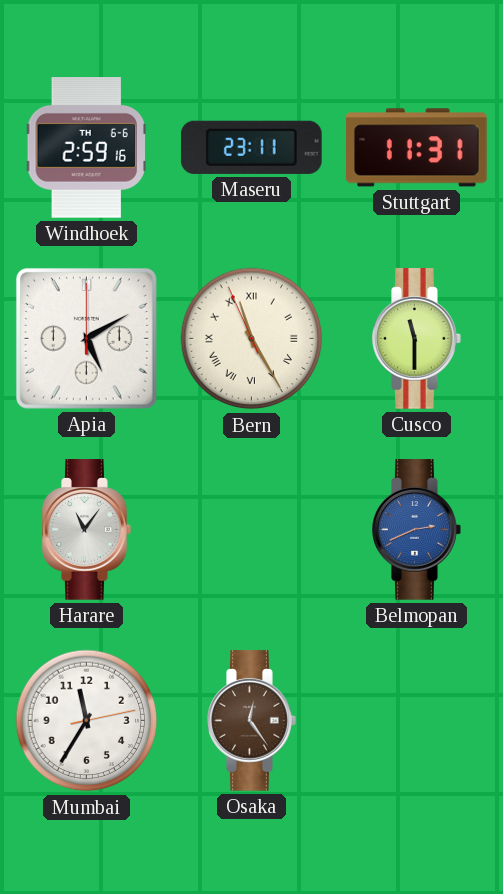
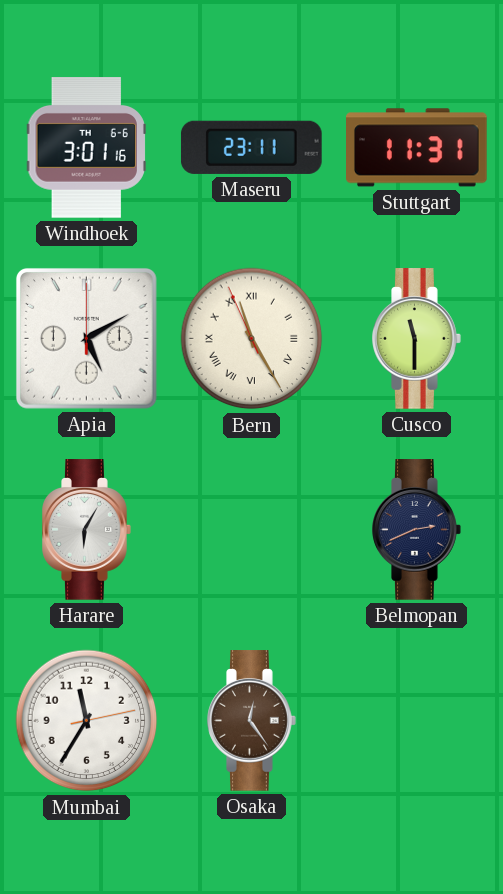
Windhoek: 2:59 -> 3:01
Harare: 11:06 -> 6:05
Belmopan dial: blue -> navy
